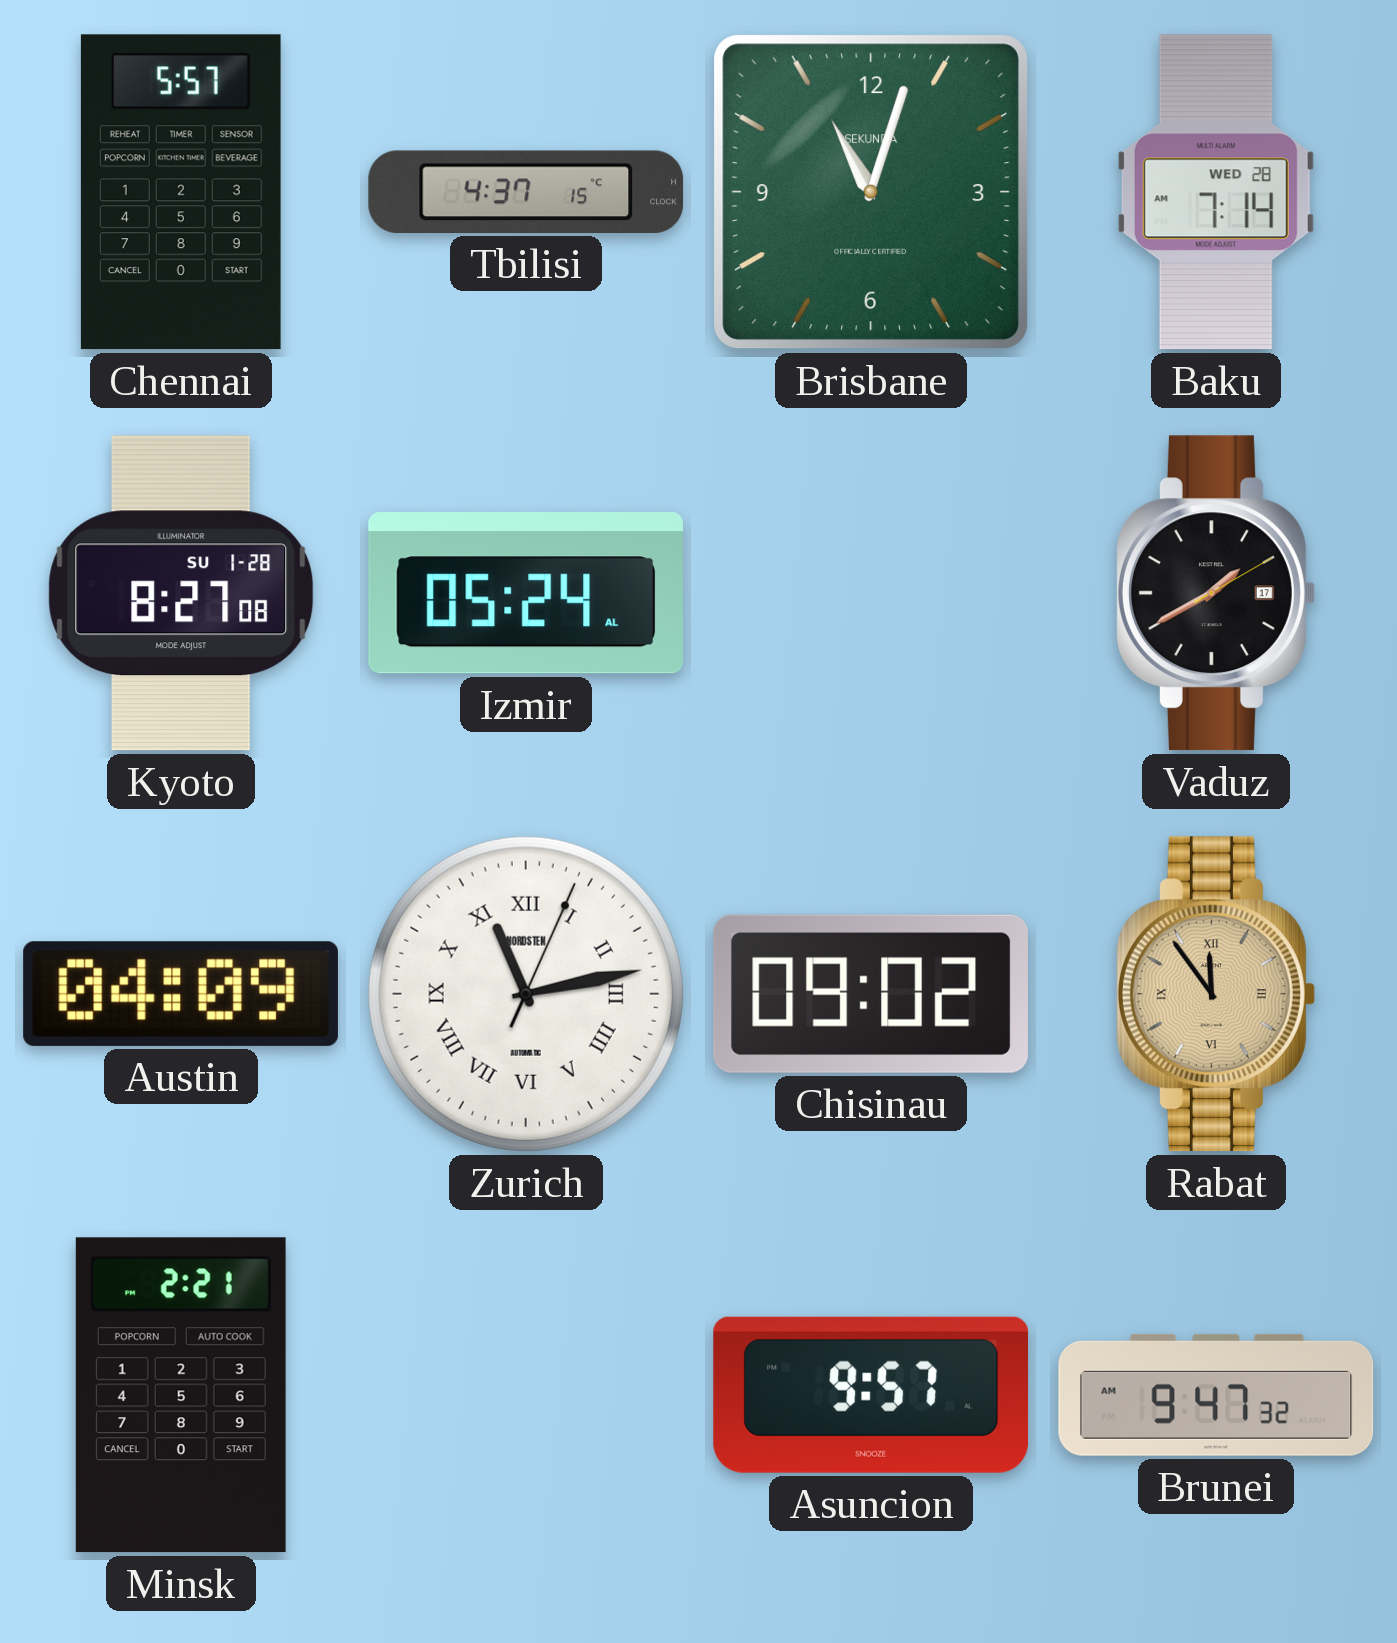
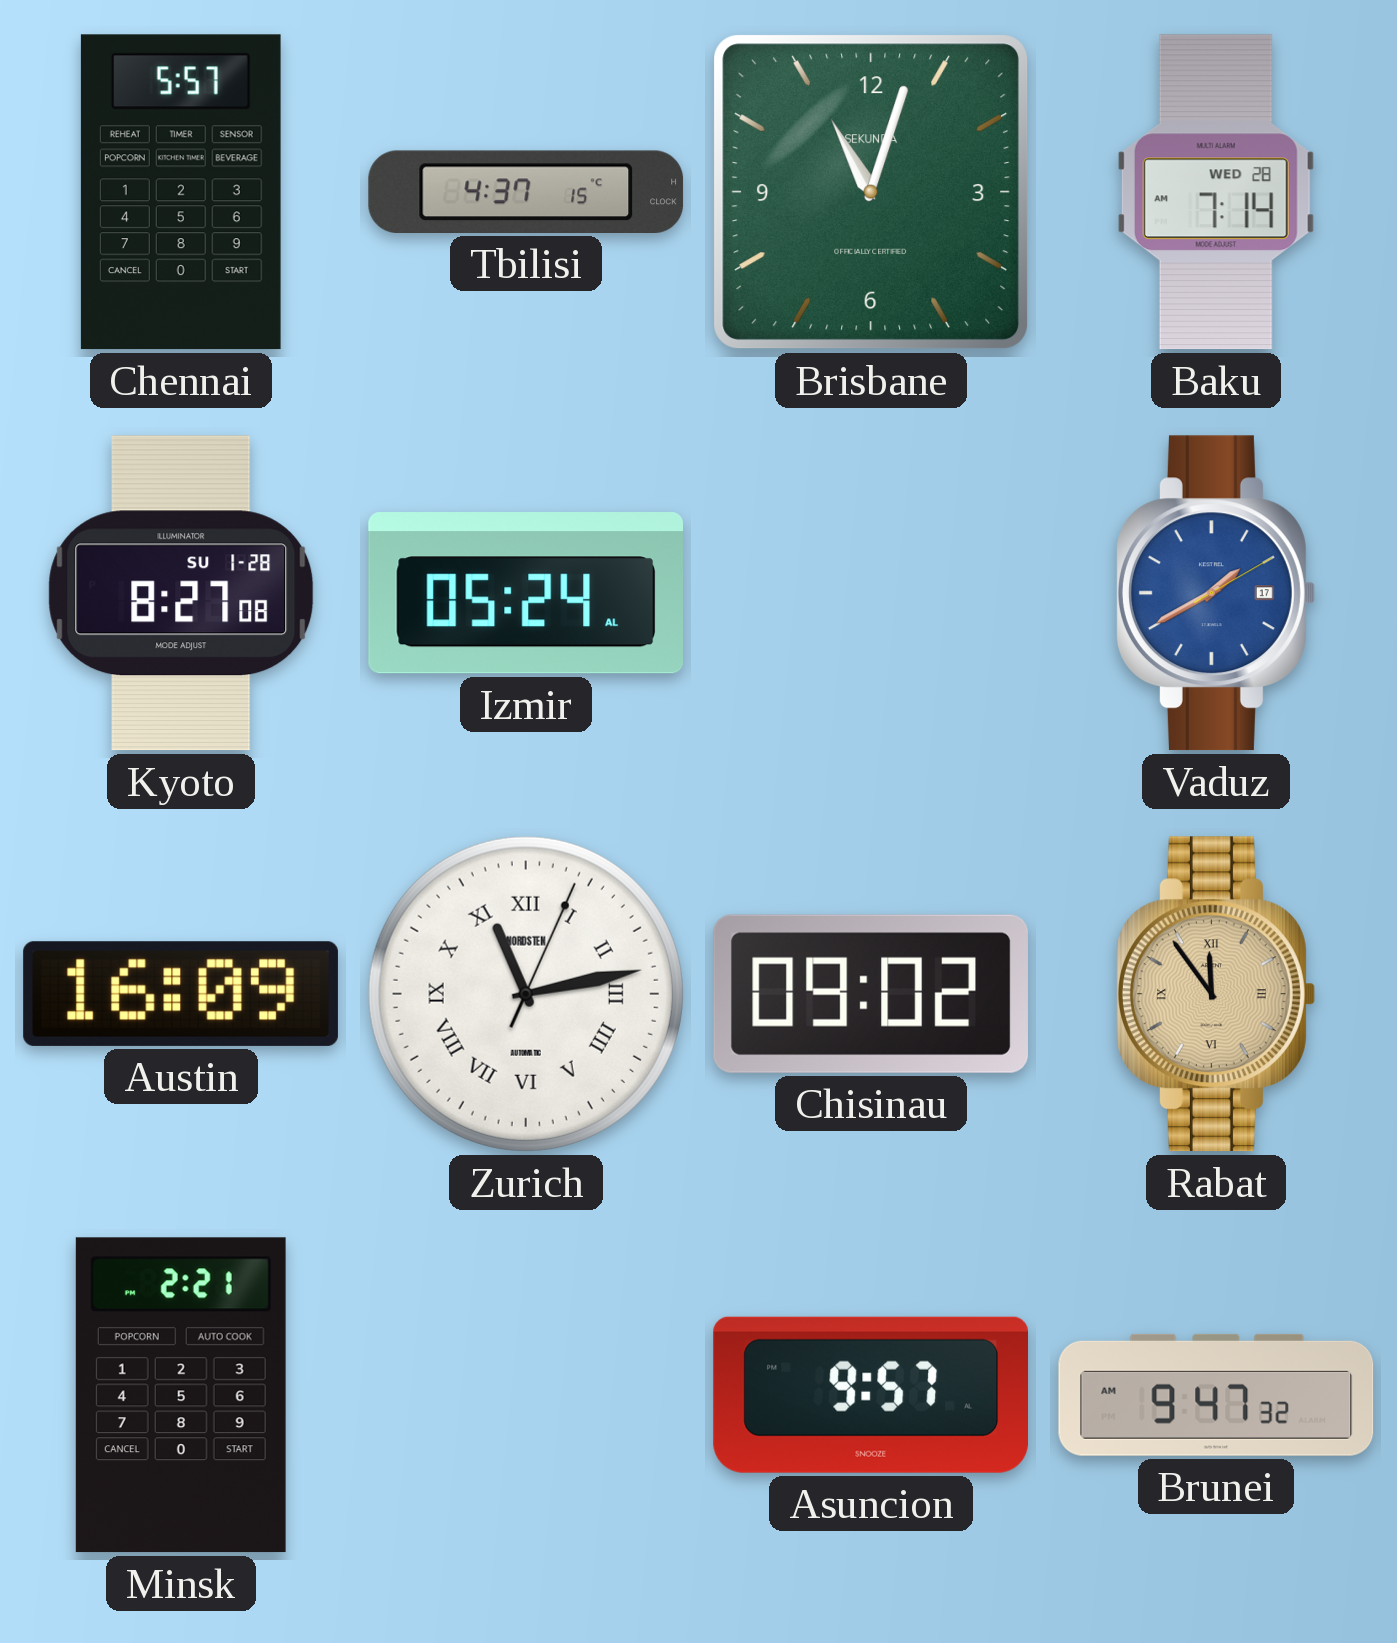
Vaduz dial: black -> blue
Austin: 04:09 -> 16:09
